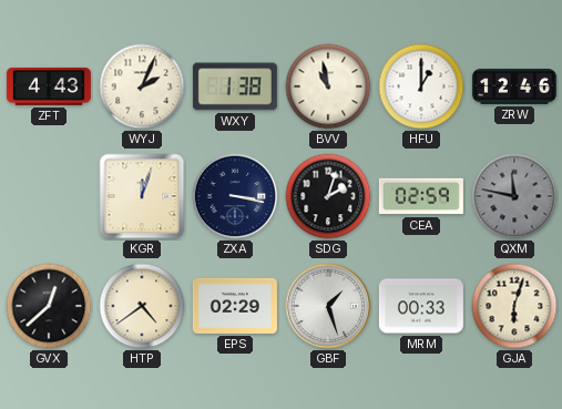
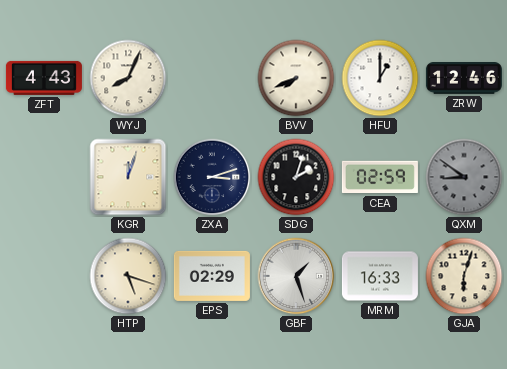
WYJ: 2:04 -> 8:04
WXY: 1:38 -> none
BVV: 10:58 -> 7:41
ZXA: 3:17 -> 3:12
QXM: 11:47 -> 8:51
GVX: 12:38 -> none
HTP: 4:39 -> 5:18
MRM: 00:33 -> 16:33
